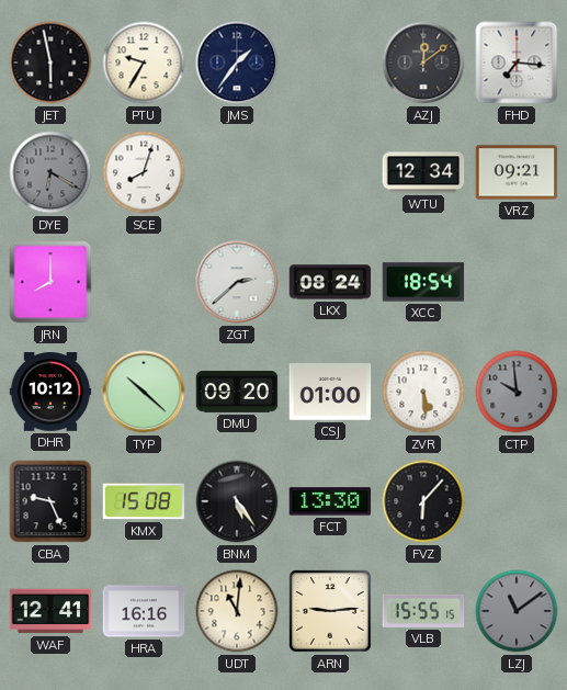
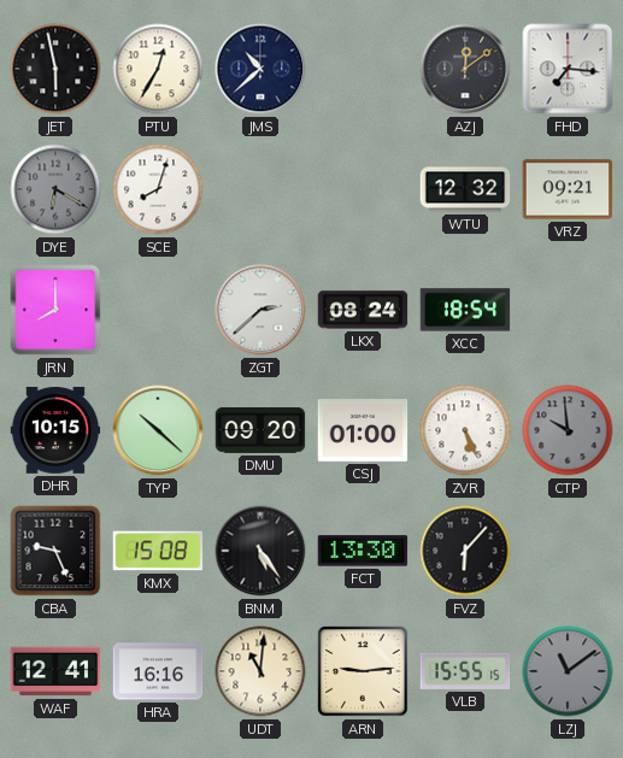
PTU: 9:35 -> 12:35
JMS: 1:36 -> 10:38
WTU: 12:34 -> 12:32
DHR: 10:12 -> 10:15
ZVR: 5:29 -> 5:26
